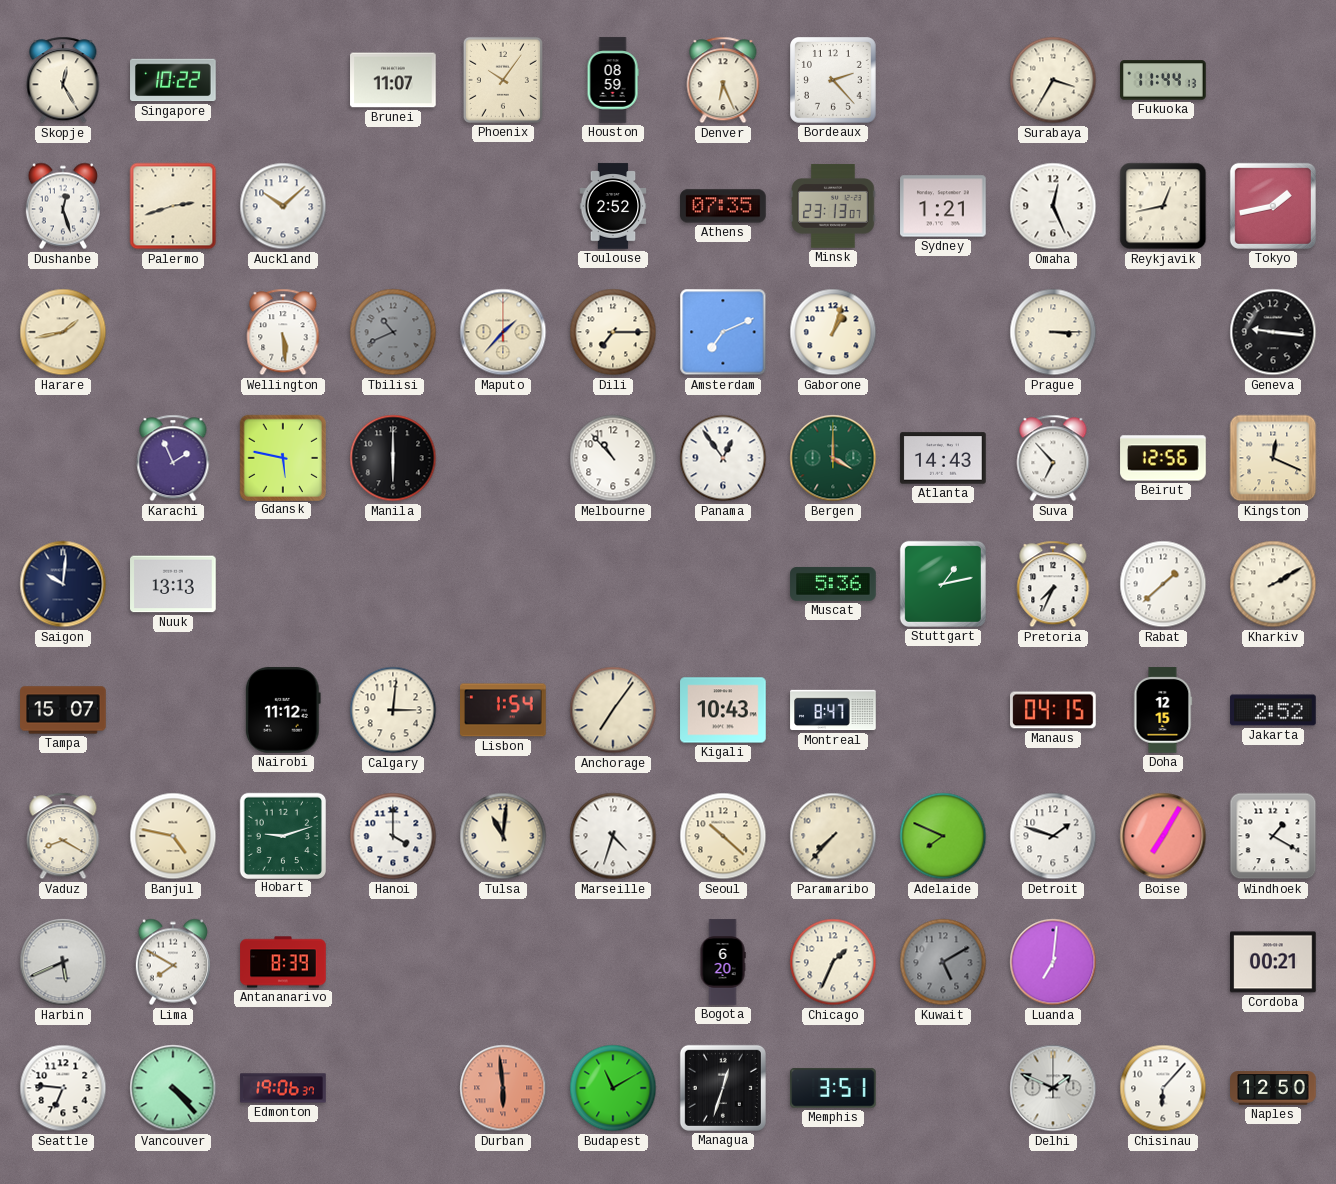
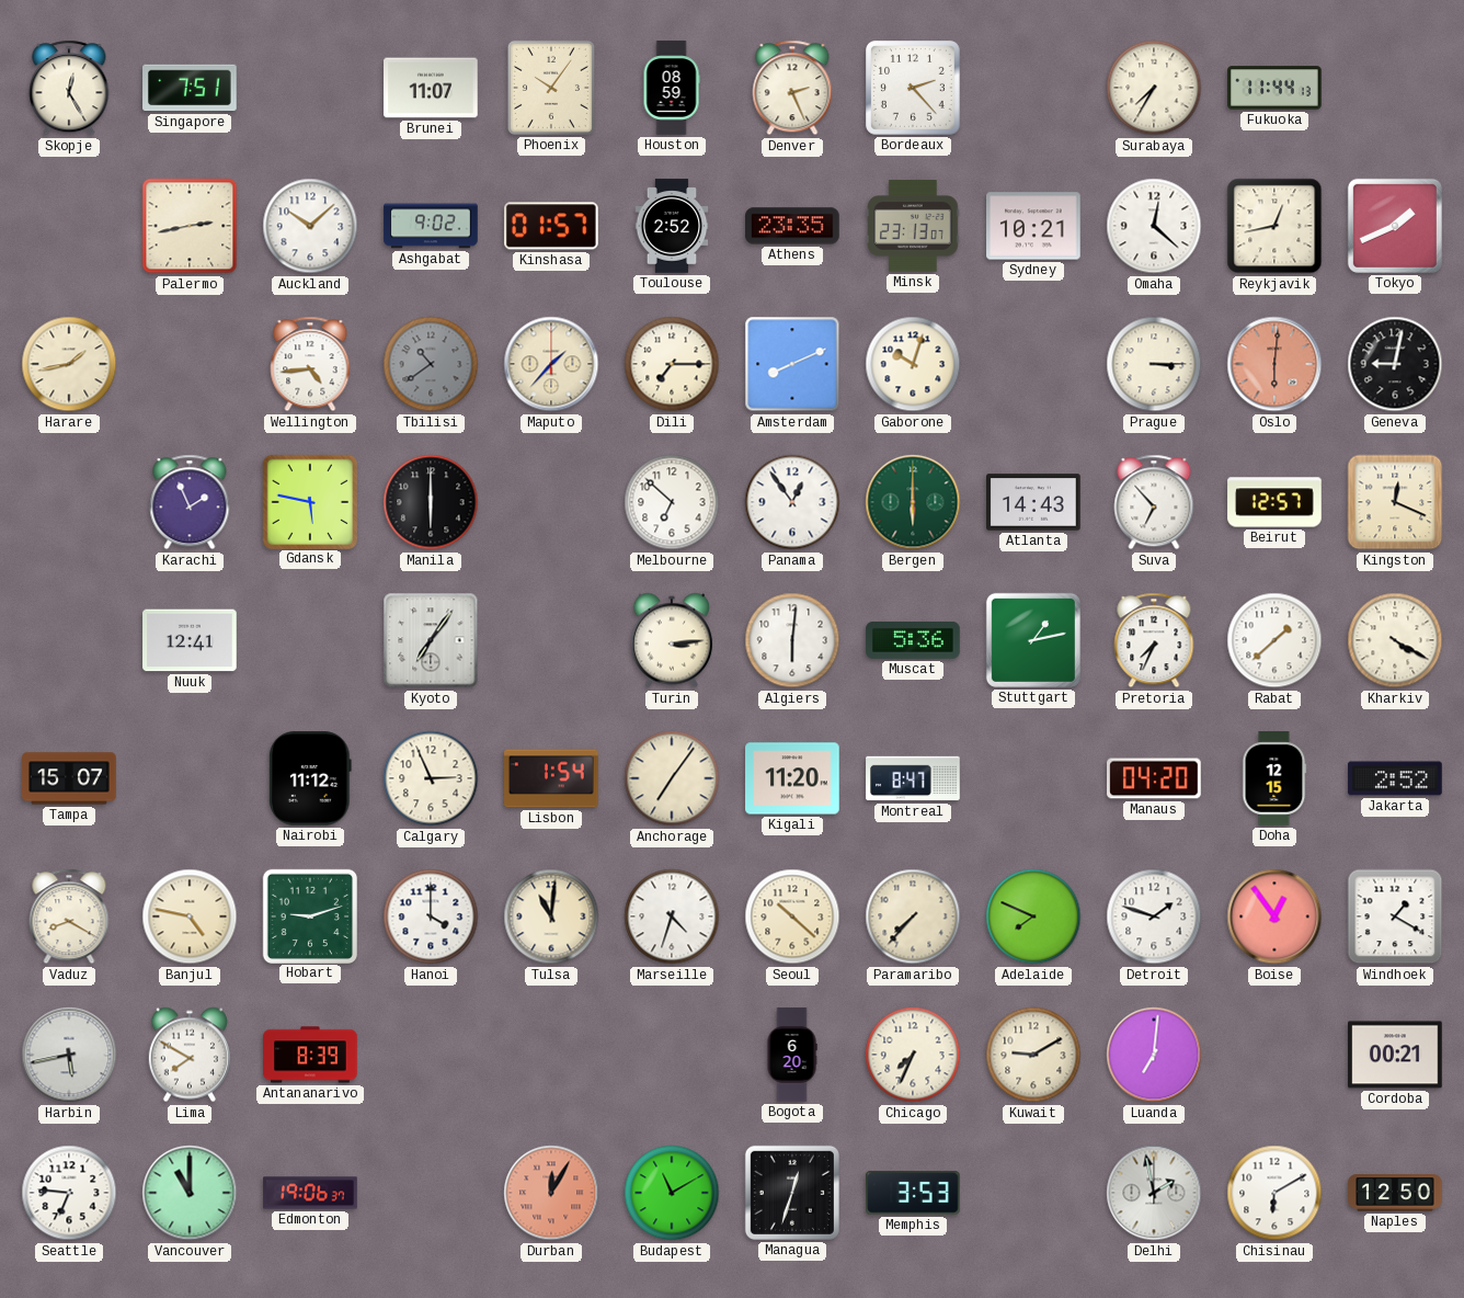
Singapore: 10:22 -> 7:51
Denver: 6:26 -> 2:26
Surabaya: 3:35 -> 7:35
Dushanbe: 12:27 -> none
Palermo: 2:42 -> 2:43
Ashgabat: none -> 9:02
Kinshasa: none -> 01:57
Athens: 07:35 -> 23:35
Sydney: 1:21 -> 10:21
Omaha: 12:26 -> 12:22
Tokyo: 1:43 -> 1:41
Wellington: 5:29 -> 4:44
Tbilisi: 10:41 -> 10:39
Amsterdam: 7:11 -> 8:11
Gaborone: 1:03 -> 10:03
Oslo: none -> 6:01
Geneva: 9:16 -> 9:02
Melbourne: 10:53 -> 6:52
Bergen: 4:00 -> 6:00
Beirut: 12:56 -> 12:57
Saigon: 10:01 -> none
Nuuk: 13:13 -> 12:41
Kyoto: none -> 7:06
Turin: none -> 3:14
Algiers: none -> 6:01
Kharkiv: 2:10 -> 4:20
Calgary: 3:01 -> 2:56
Kigali: 10:43 -> 11:20
Manaus: 04:15 -> 04:20
Boise: 7:05 -> 12:54
Harbin: 5:41 -> 5:43
Chicago: 1:34 -> 7:34
Kuwait: 5:10 -> 9:10
Kuwait dial: grey -> cream
Vancouver: 4:23 -> 11:00
Durban: 5:59 -> 12:05
Memphis: 3:51 -> 3:53
Delhi: 1:49 -> 1:58
Chisinau: 6:07 -> 6:10
